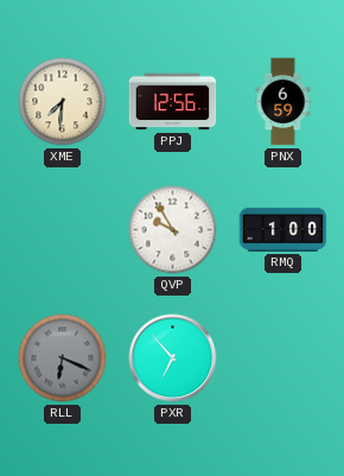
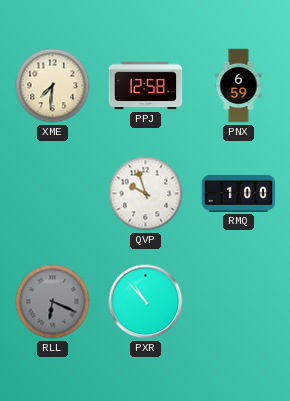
PPJ: 12:56 -> 12:58
QVP: 9:55 -> 9:57
PXR: 6:53 -> 10:53
